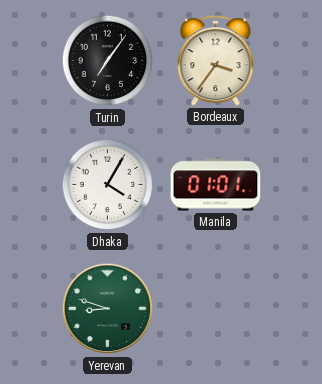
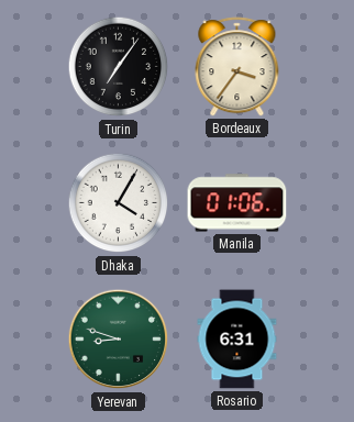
Manila: 01:01 -> 01:06
Rosario: none -> 6:31
